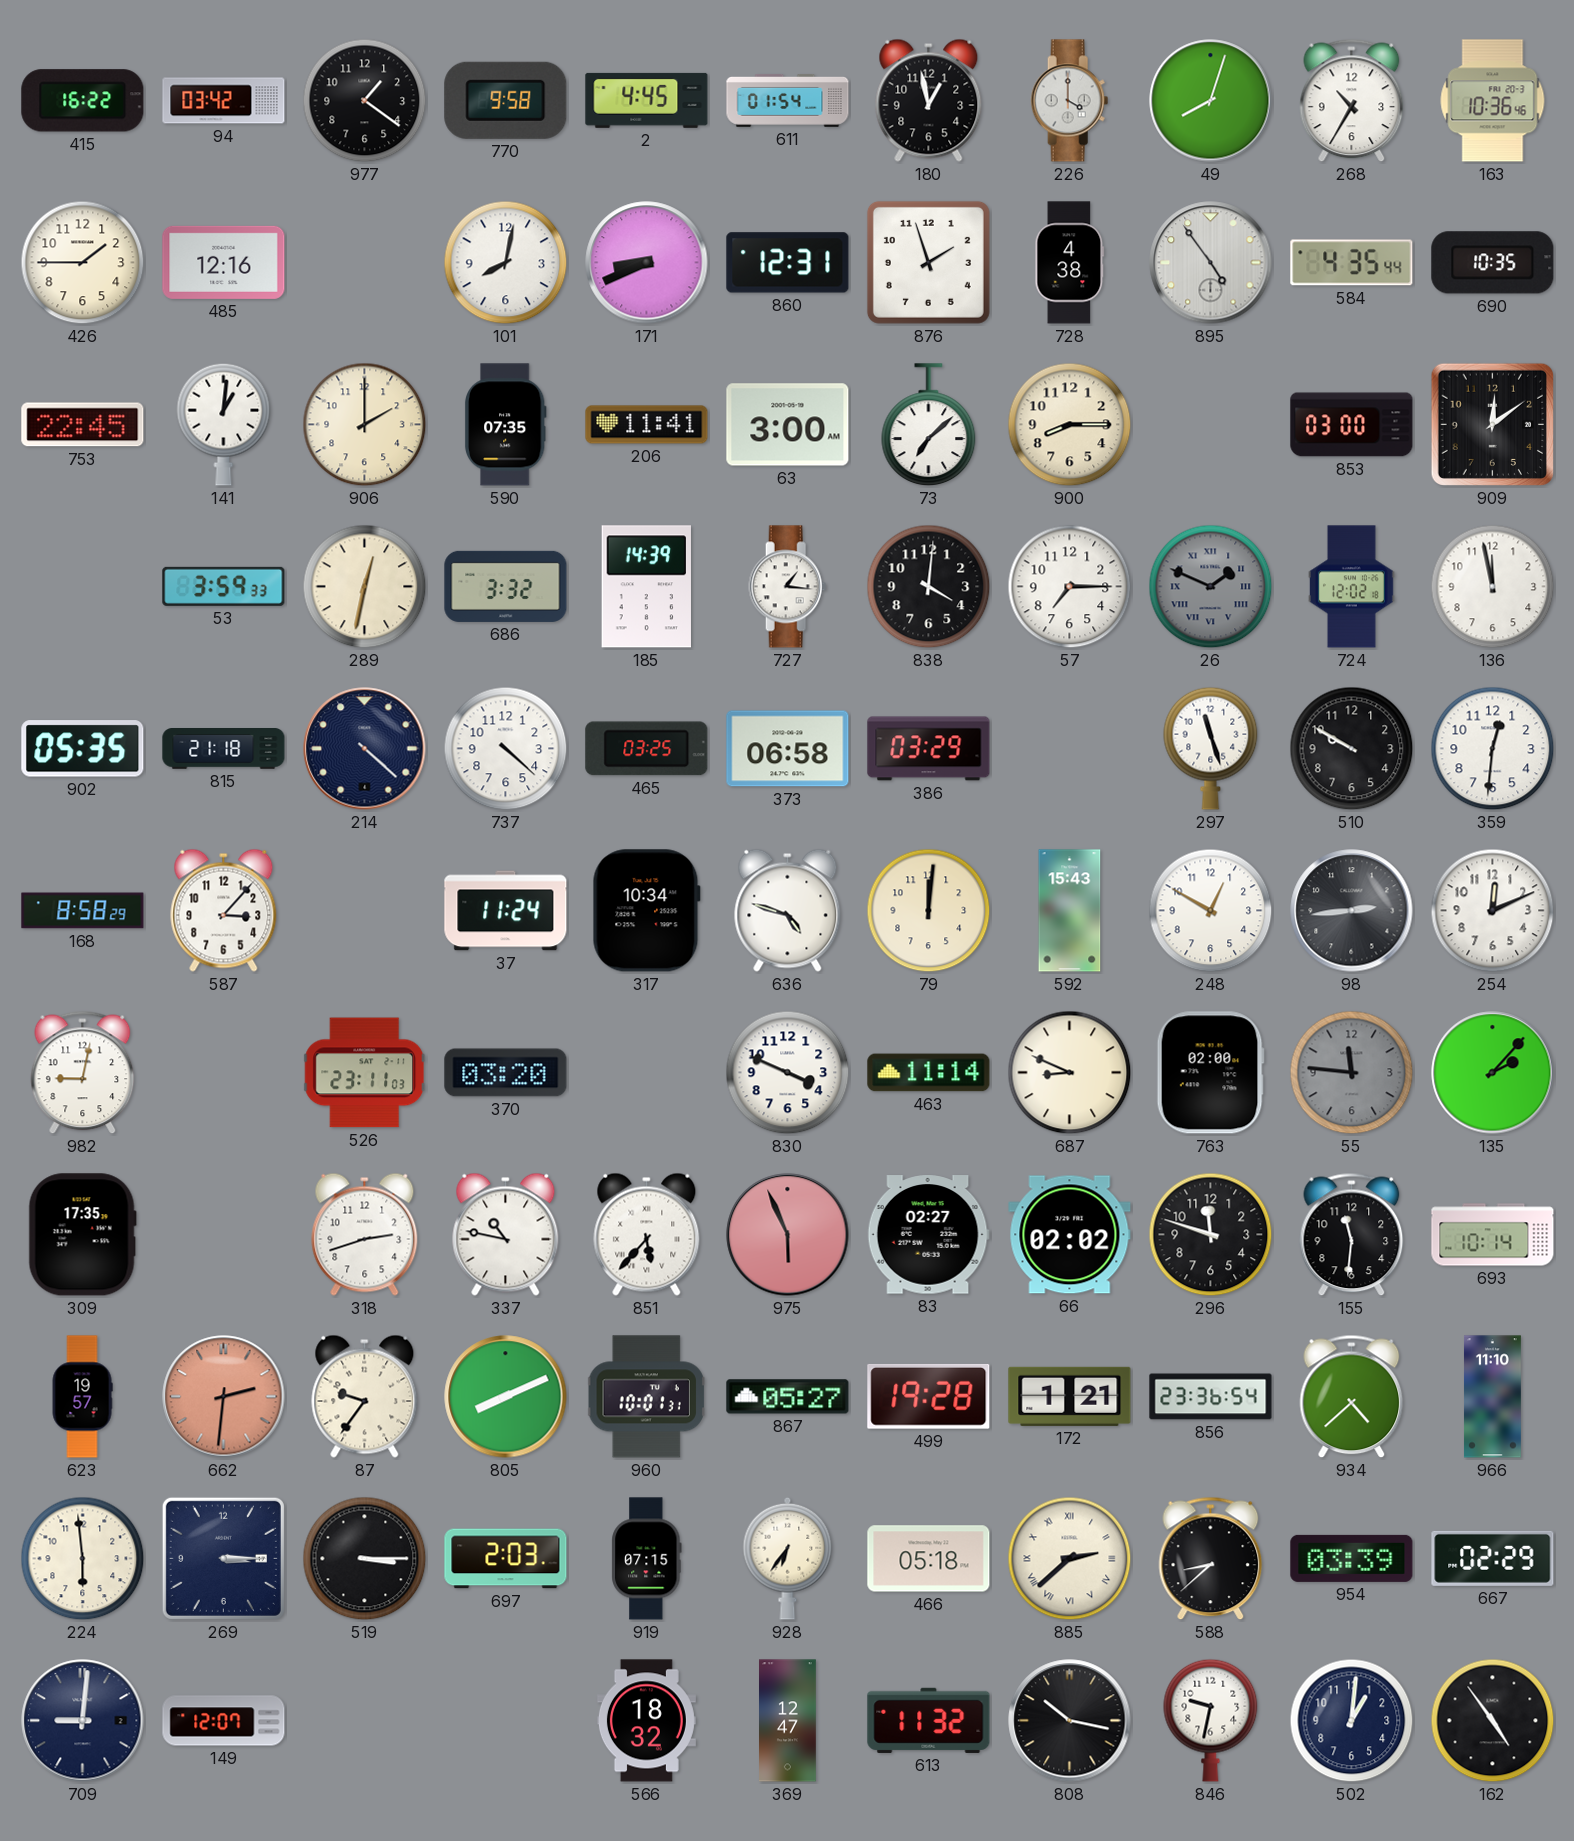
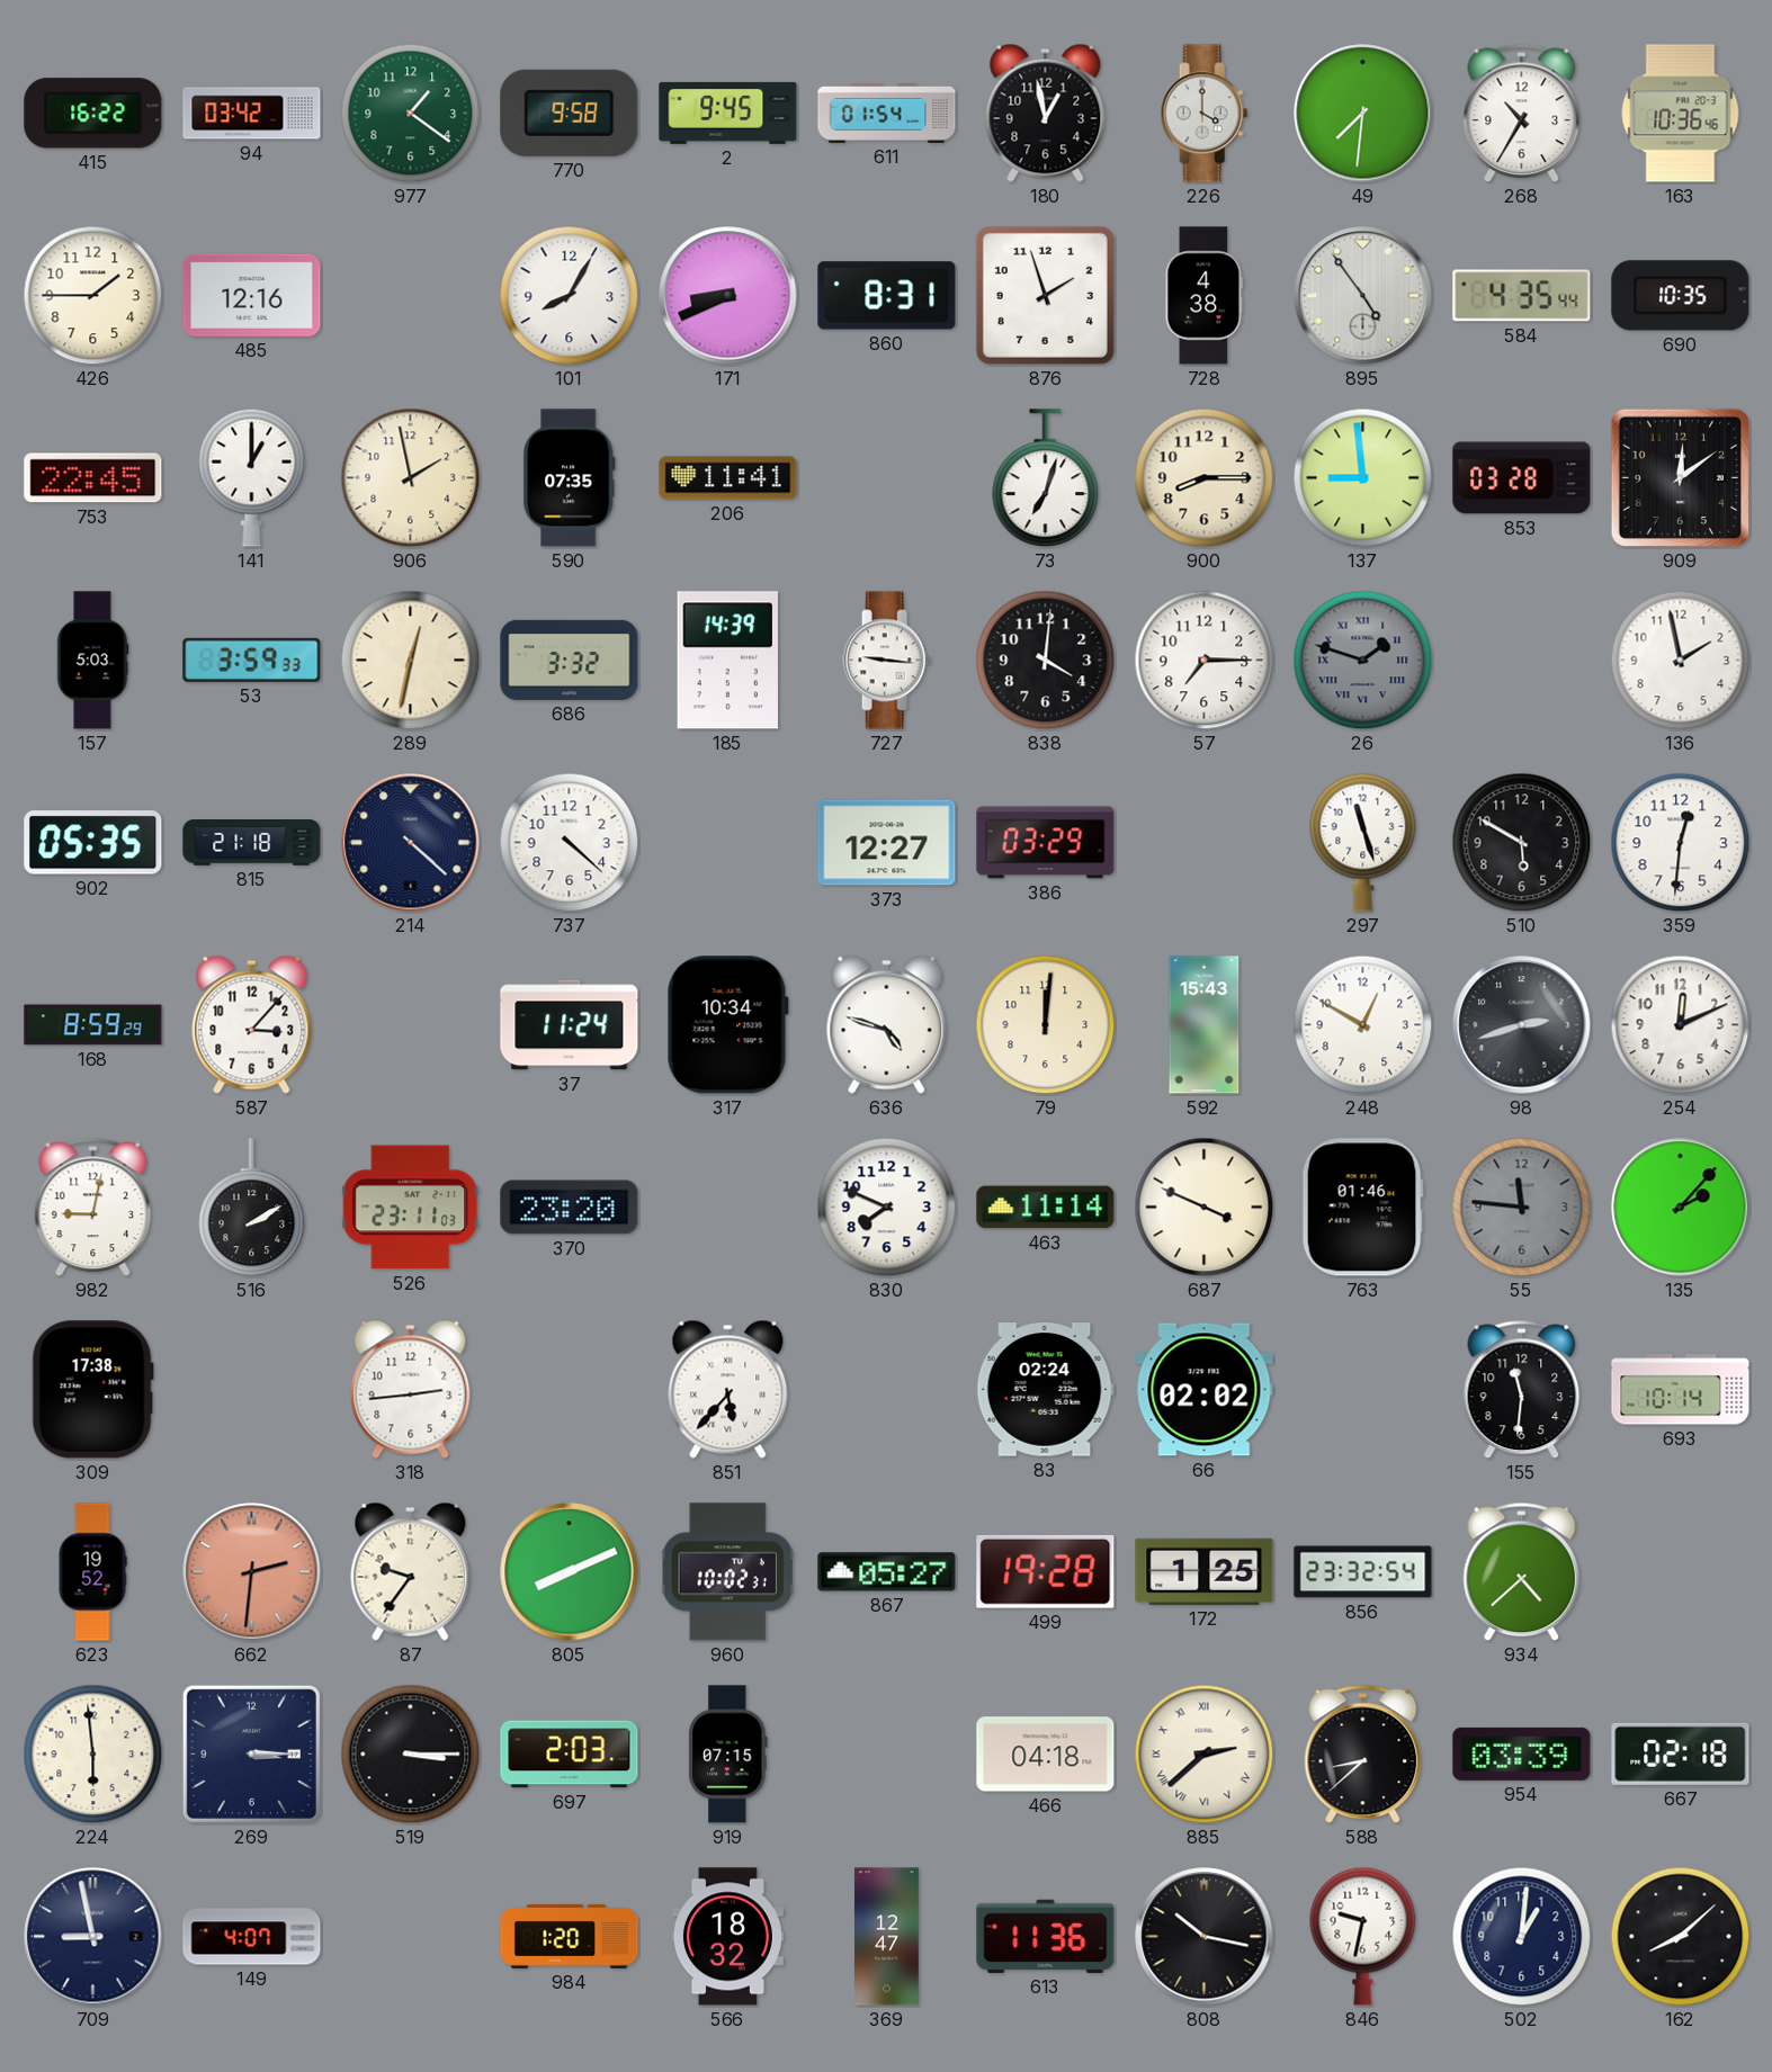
977 dial: black -> green
2: 4:45 -> 9:45
49: 8:03 -> 7:31
101: 8:02 -> 8:05
860: 12:31 -> 8:31
141: 1:01 -> 1:00
906: 2:00 -> 1:58
63: 3:00 -> none
73: 7:08 -> 7:03
137: none -> 8:59
853: 03:00 -> 03:28
157: none -> 5:03
727: 1:16 -> 9:16
26: 1:49 -> 1:48
724: 12:02 -> none
136: 11:58 -> 1:58
465: 03:25 -> none
373: 06:58 -> 12:27
510: 9:50 -> 5:50
168: 8:58 -> 8:59
98: 2:44 -> 2:42
516: none -> 2:10
370: 03:20 -> 23:20
830: 3:49 -> 7:49
687: 8:49 -> 3:49
763: 02:00 -> 01:46
309: 17:35 -> 17:38
318: 2:42 -> 2:44
337: 10:47 -> none
975: 5:56 -> none
83: 02:27 -> 02:24
296: 11:48 -> none
623: 19:57 -> 19:52
960: 10:01 -> 10:02
172: 1:21 -> 1:25
856: 23:36 -> 23:32
966: 11:10 -> none
928: 6:36 -> none
466: 05:18 -> 04:18
667: 02:29 -> 02:18
709: 9:01 -> 8:58
149: 12:07 -> 4:07
984: none -> 1:20
613: 11:32 -> 11:36
162: 4:54 -> 8:08
